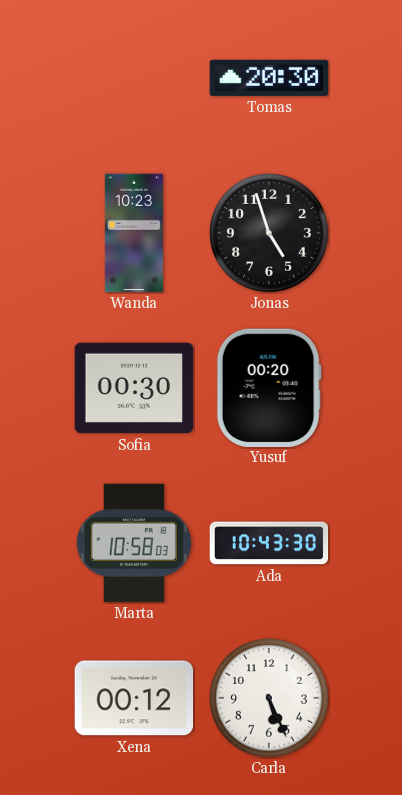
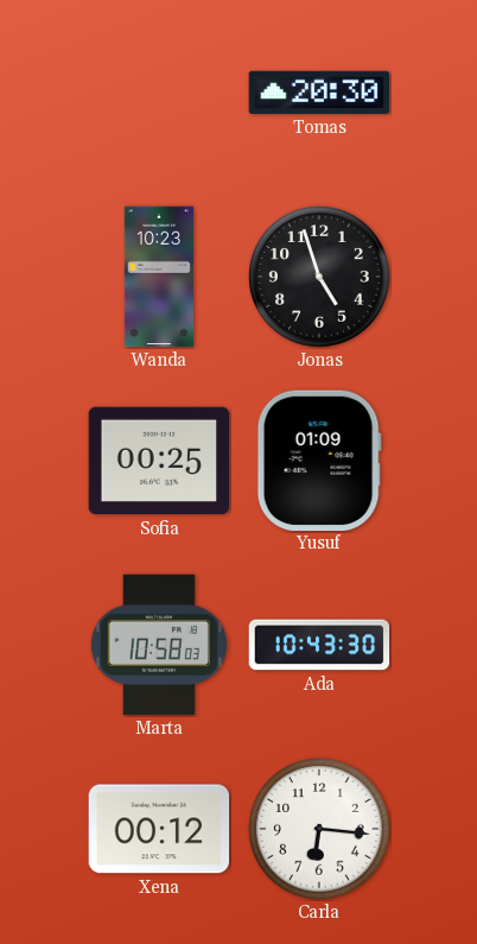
Sofia: 00:30 -> 00:25
Yusuf: 00:20 -> 01:09
Carla: 5:26 -> 6:16
